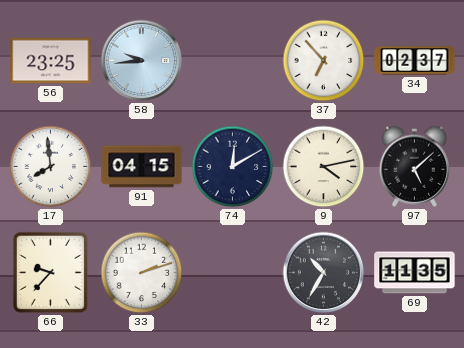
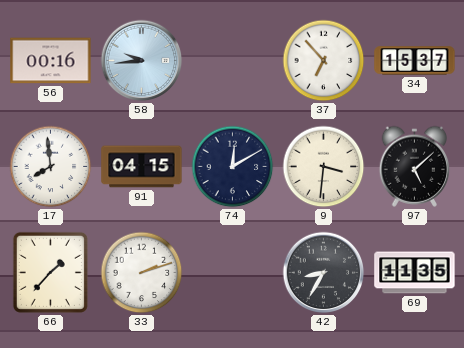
56: 23:25 -> 00:16
34: 02:37 -> 15:37
9: 4:13 -> 3:31
66: 9:37 -> 1:37
42: 10:35 -> 8:35
